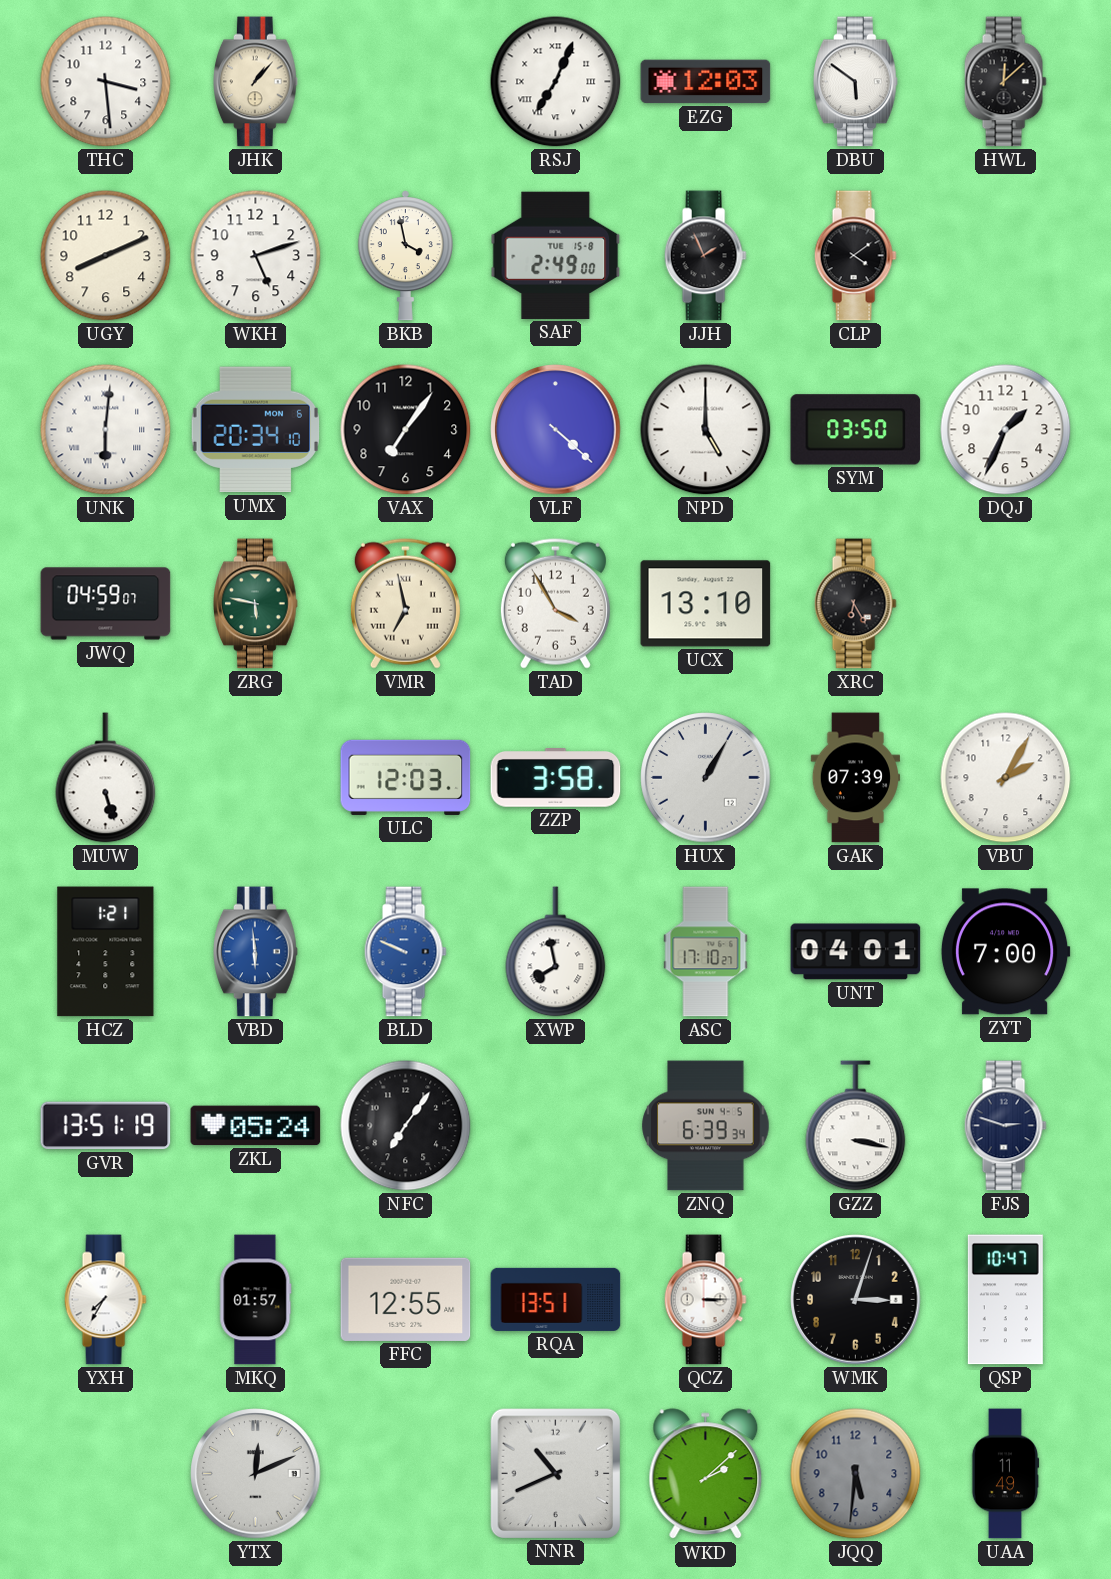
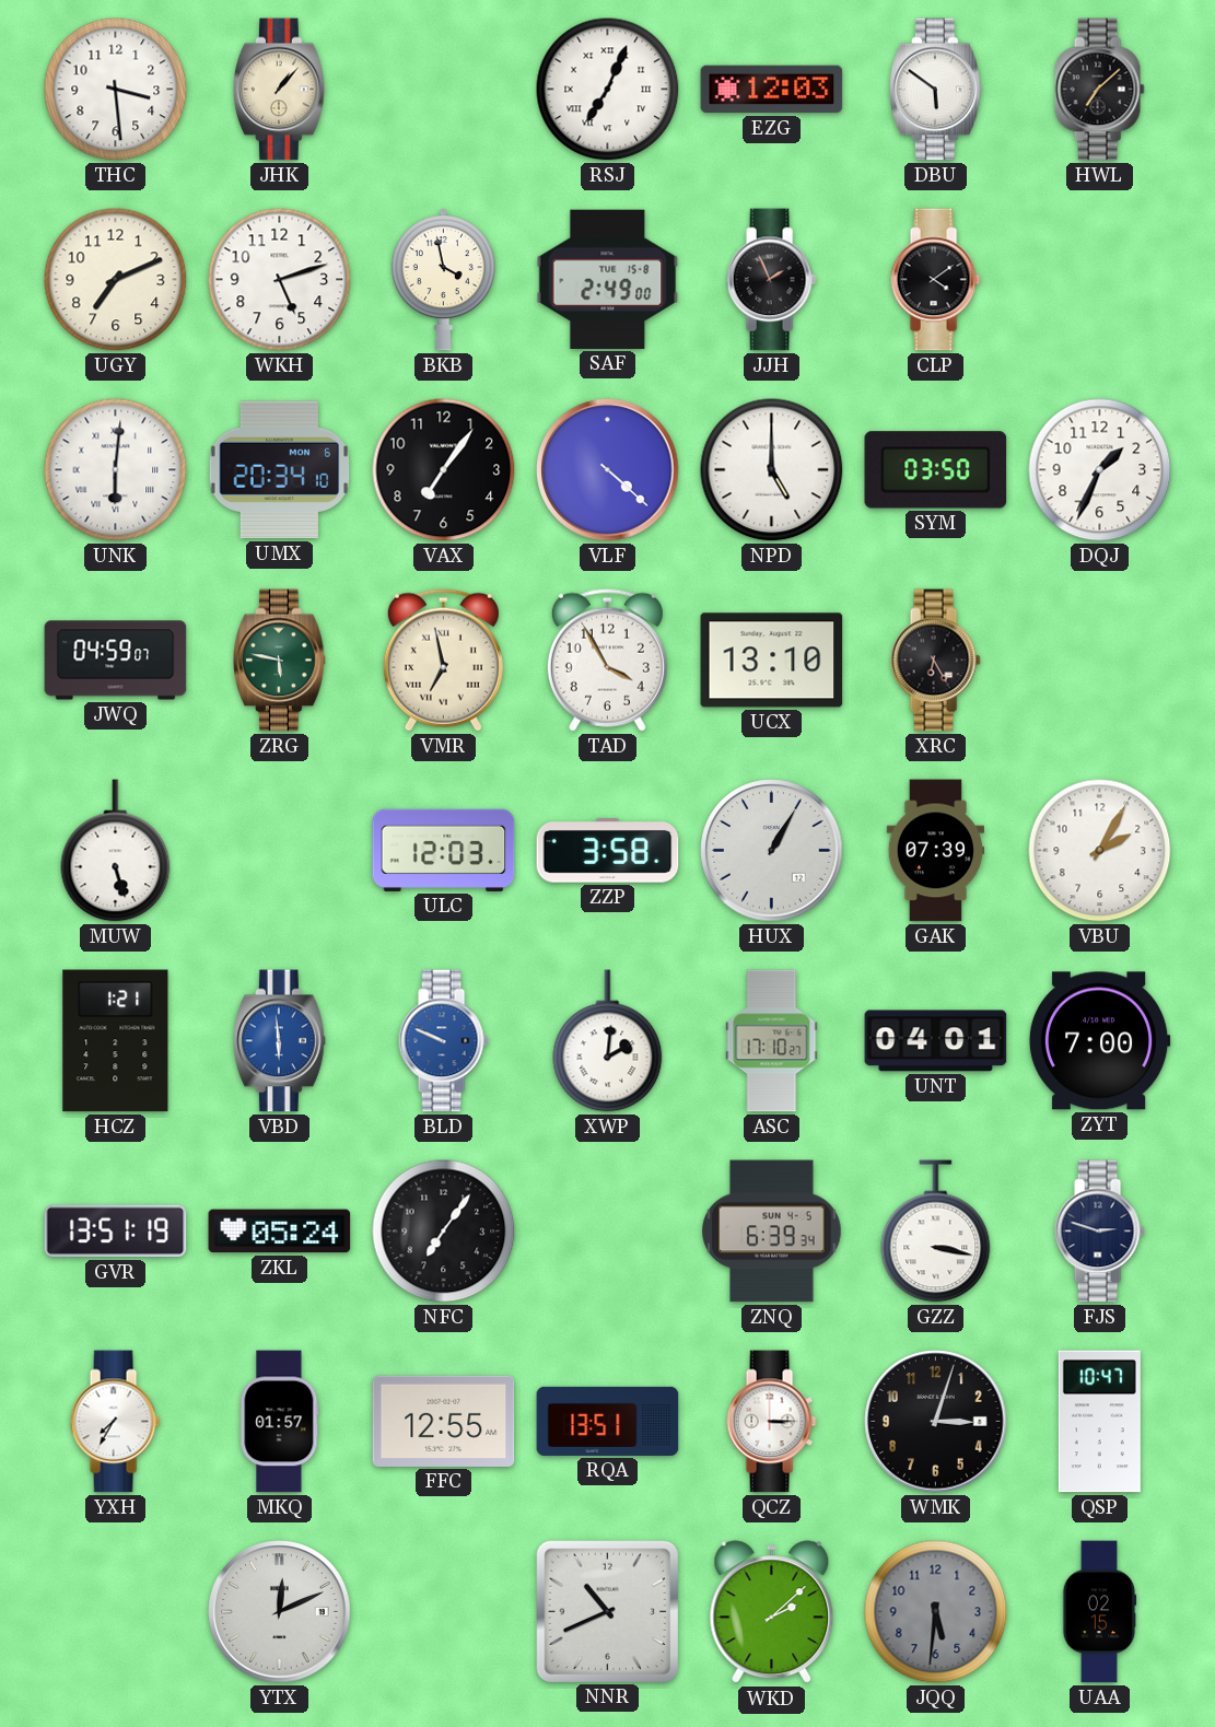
HWL: 12:08 -> 7:08
UGY: 8:11 -> 7:11
XWP: 7:58 -> 2:01
UAA: 11:49 -> 02:15
